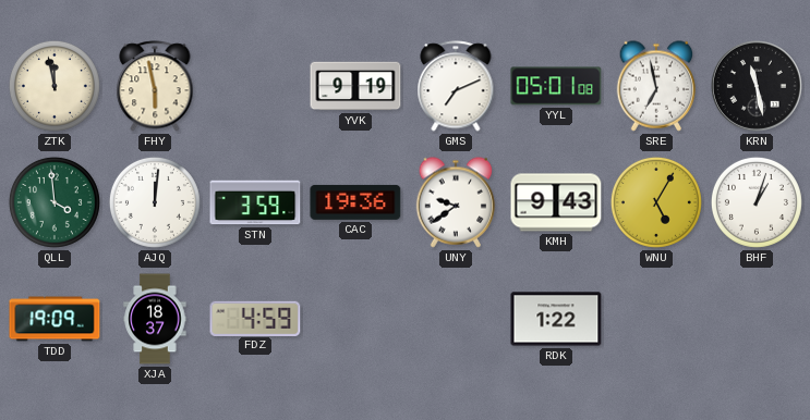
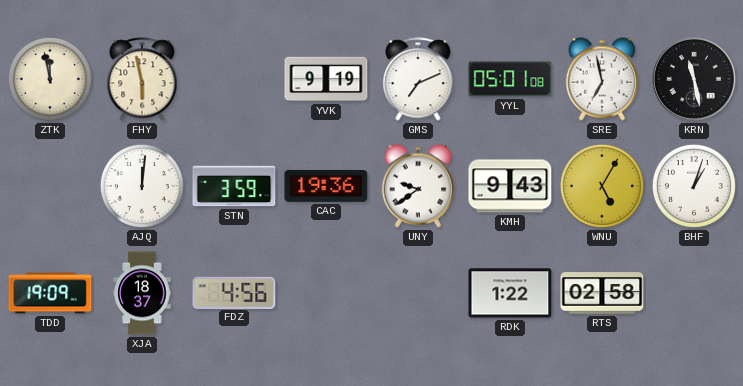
QLL: 3:59 -> none
FDZ: 4:59 -> 4:56
RTS: none -> 02:58
